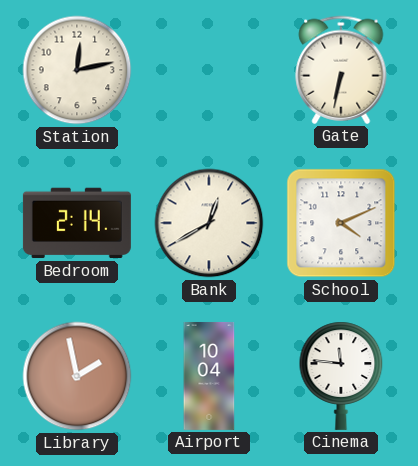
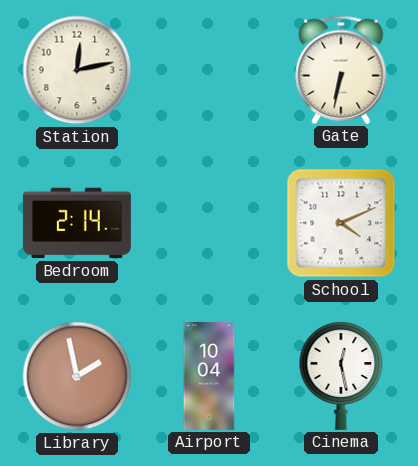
Bank: 12:40 -> none
Cinema: 11:46 -> 12:28
